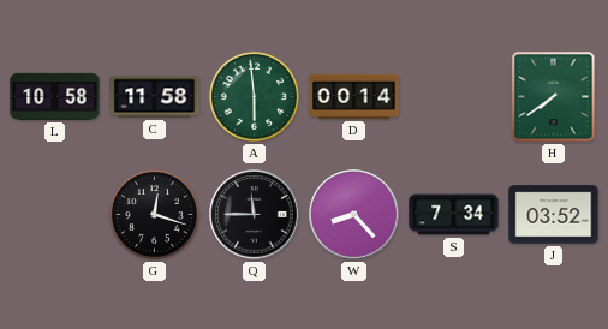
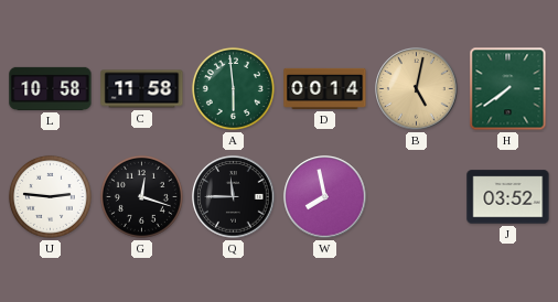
B: none -> 5:02
U: none -> 2:46
W: 8:23 -> 7:58
S: 7:34 -> none
